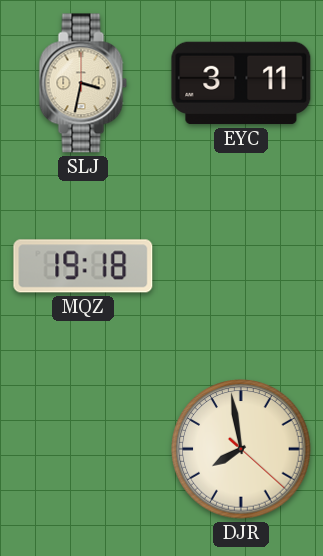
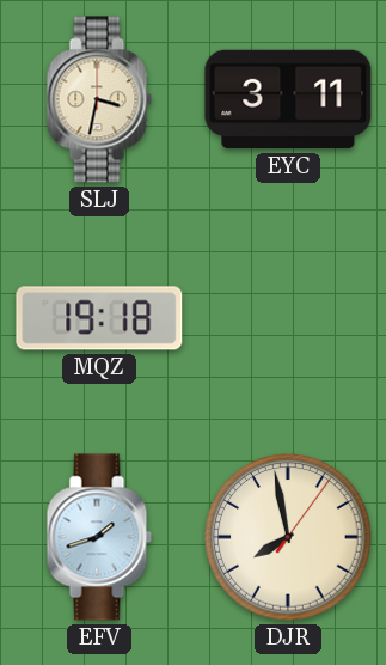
EFV: none -> 1:42
DJR: 7:58:22 -> 7:58:06
